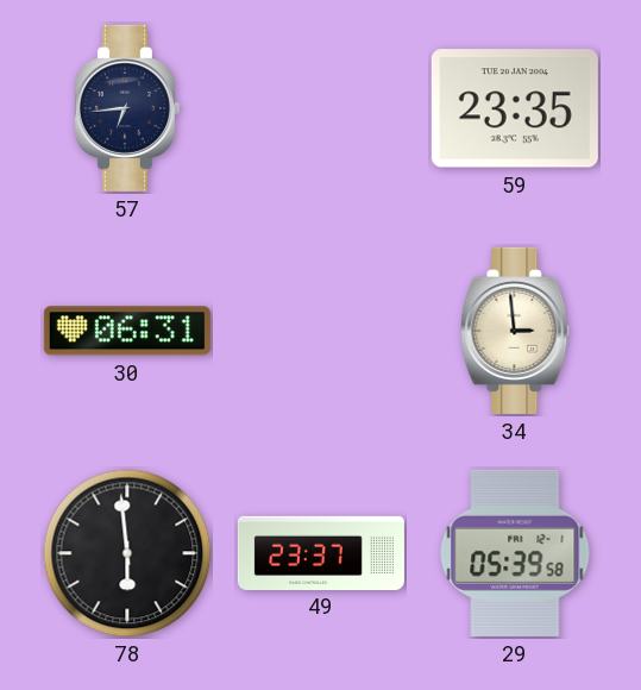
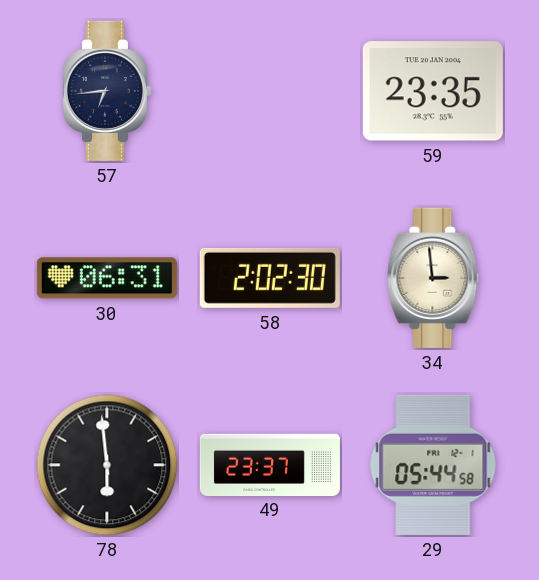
58: none -> 2:02
29: 05:39 -> 05:44
